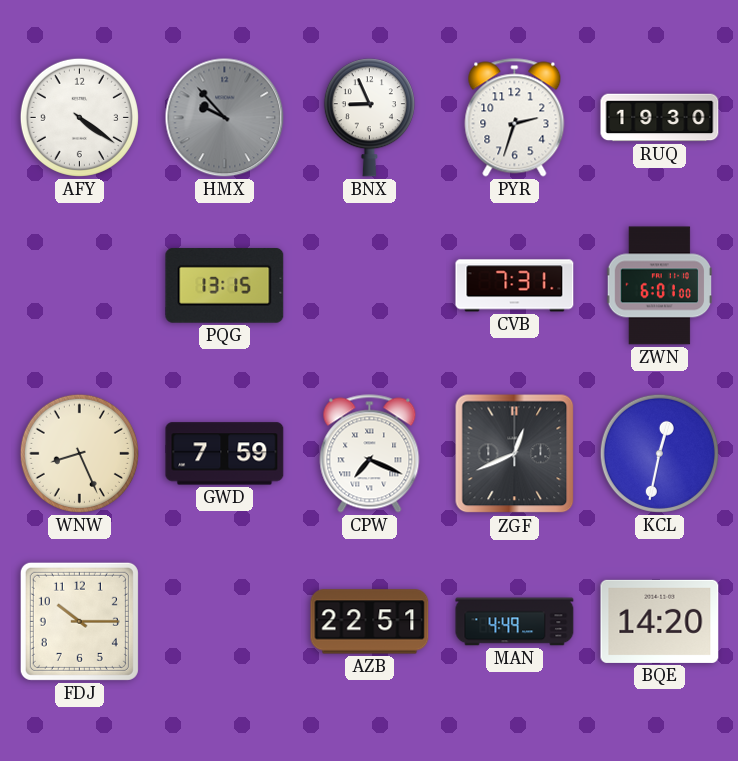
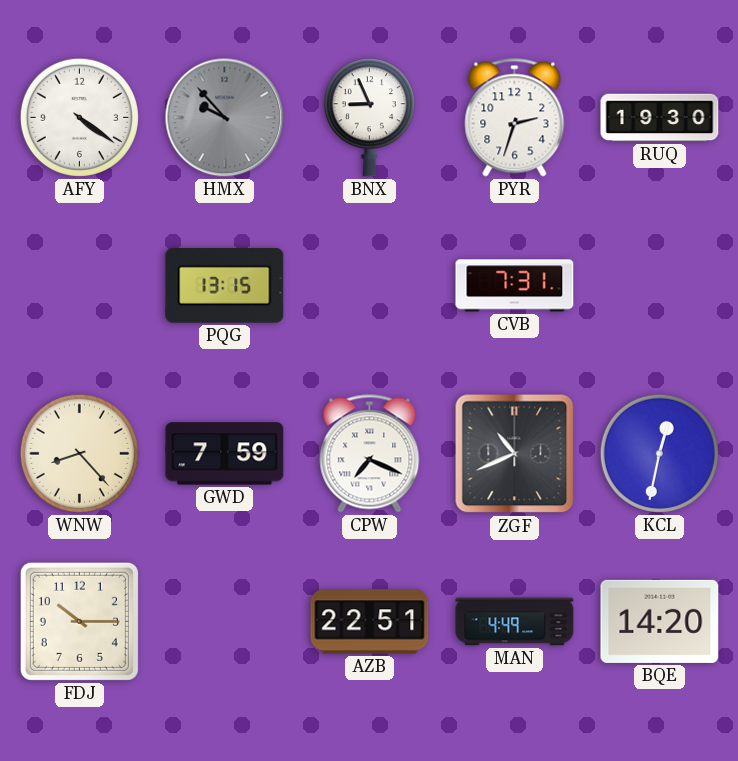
ZWN: 6:01 -> none
WNW: 8:26 -> 8:23
ZGF: 12:41 -> 10:41
